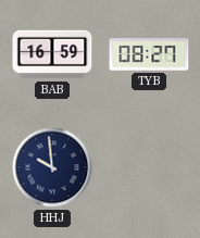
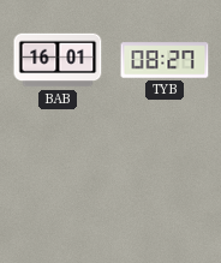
BAB: 16:59 -> 16:01
HHJ: 9:59 -> none
